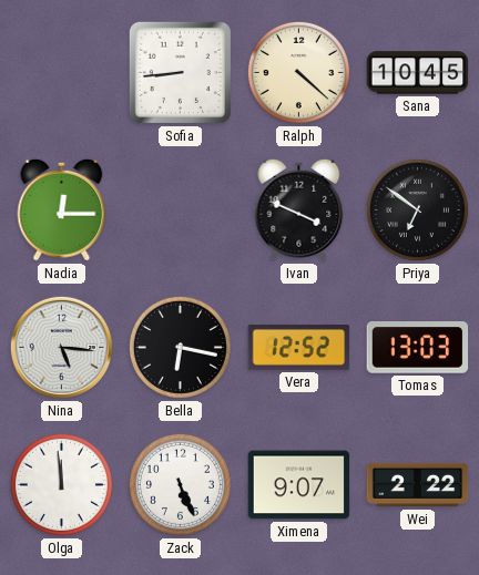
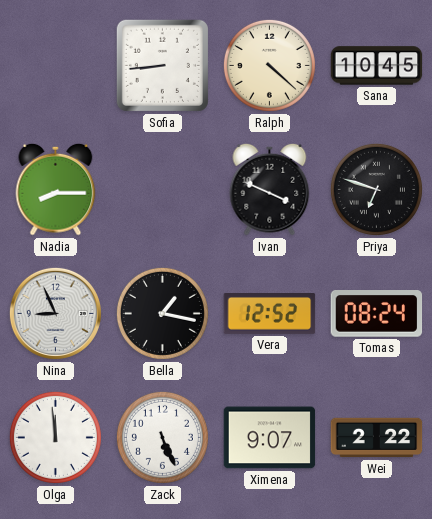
Nadia: 12:15 -> 8:15
Priya: 6:51 -> 6:48
Nina: 5:16 -> 8:56
Bella: 6:17 -> 1:17
Tomas: 13:03 -> 08:24
